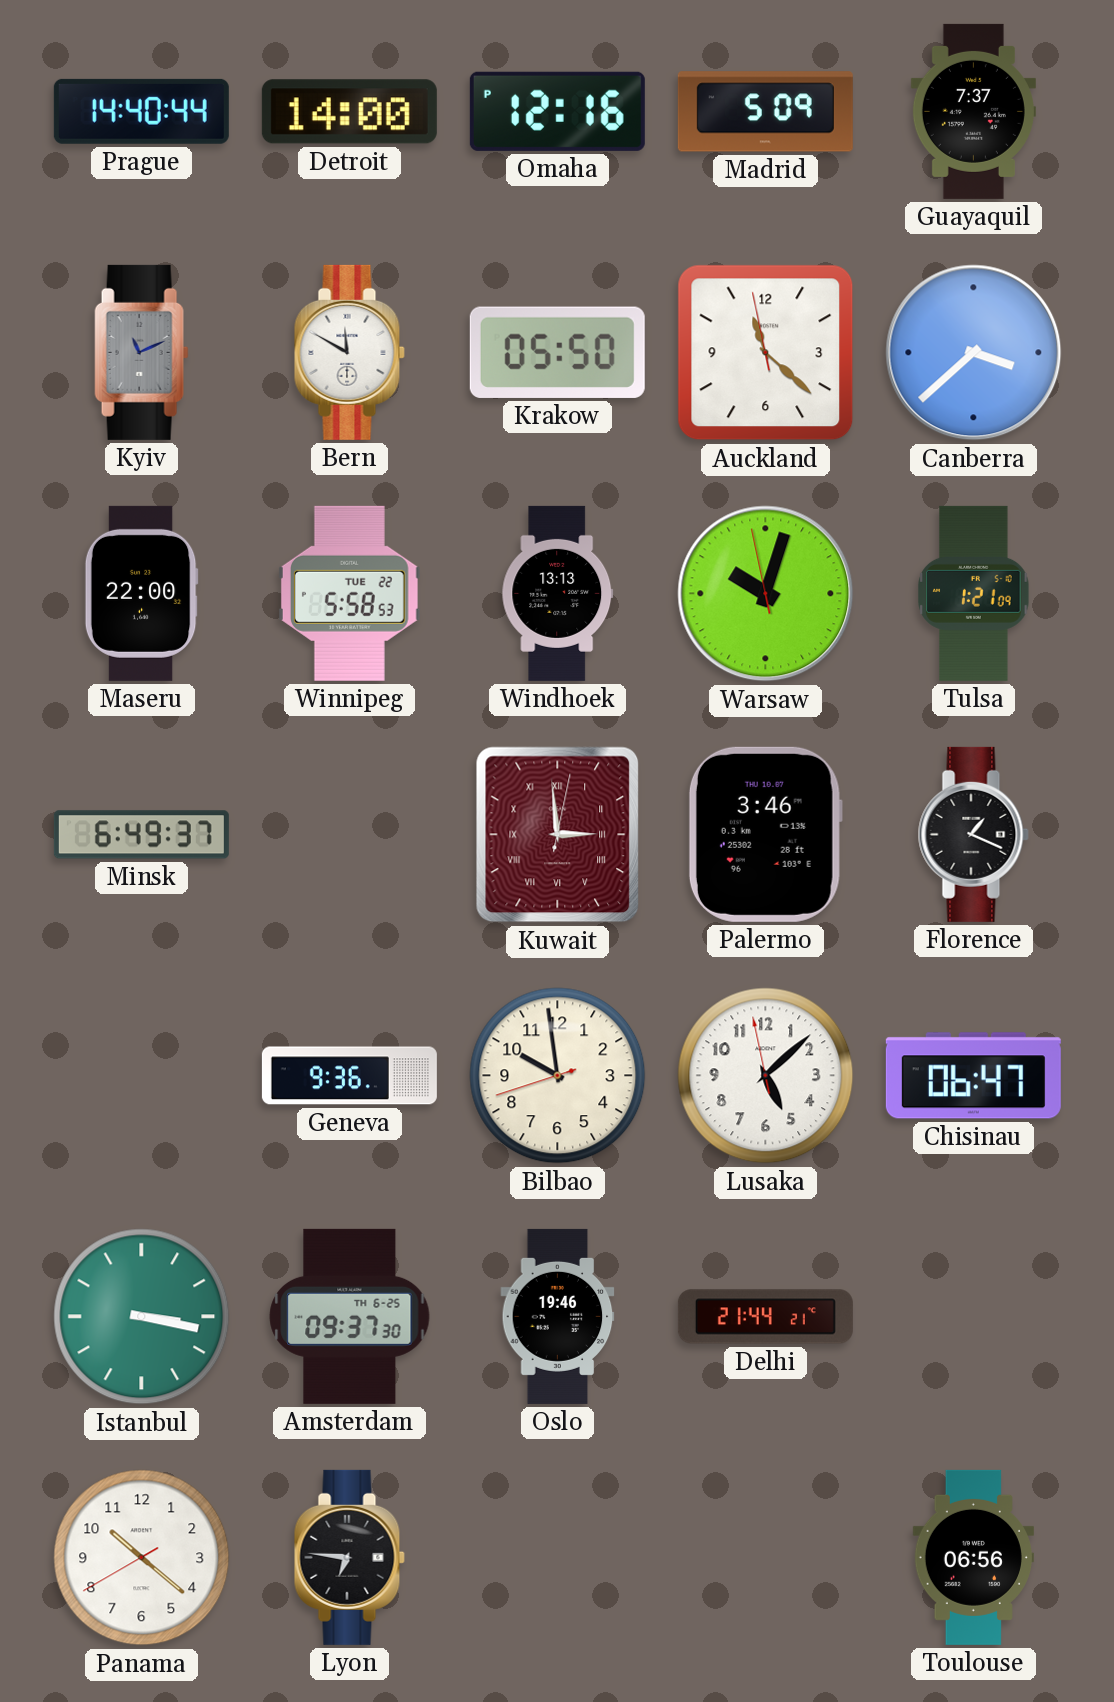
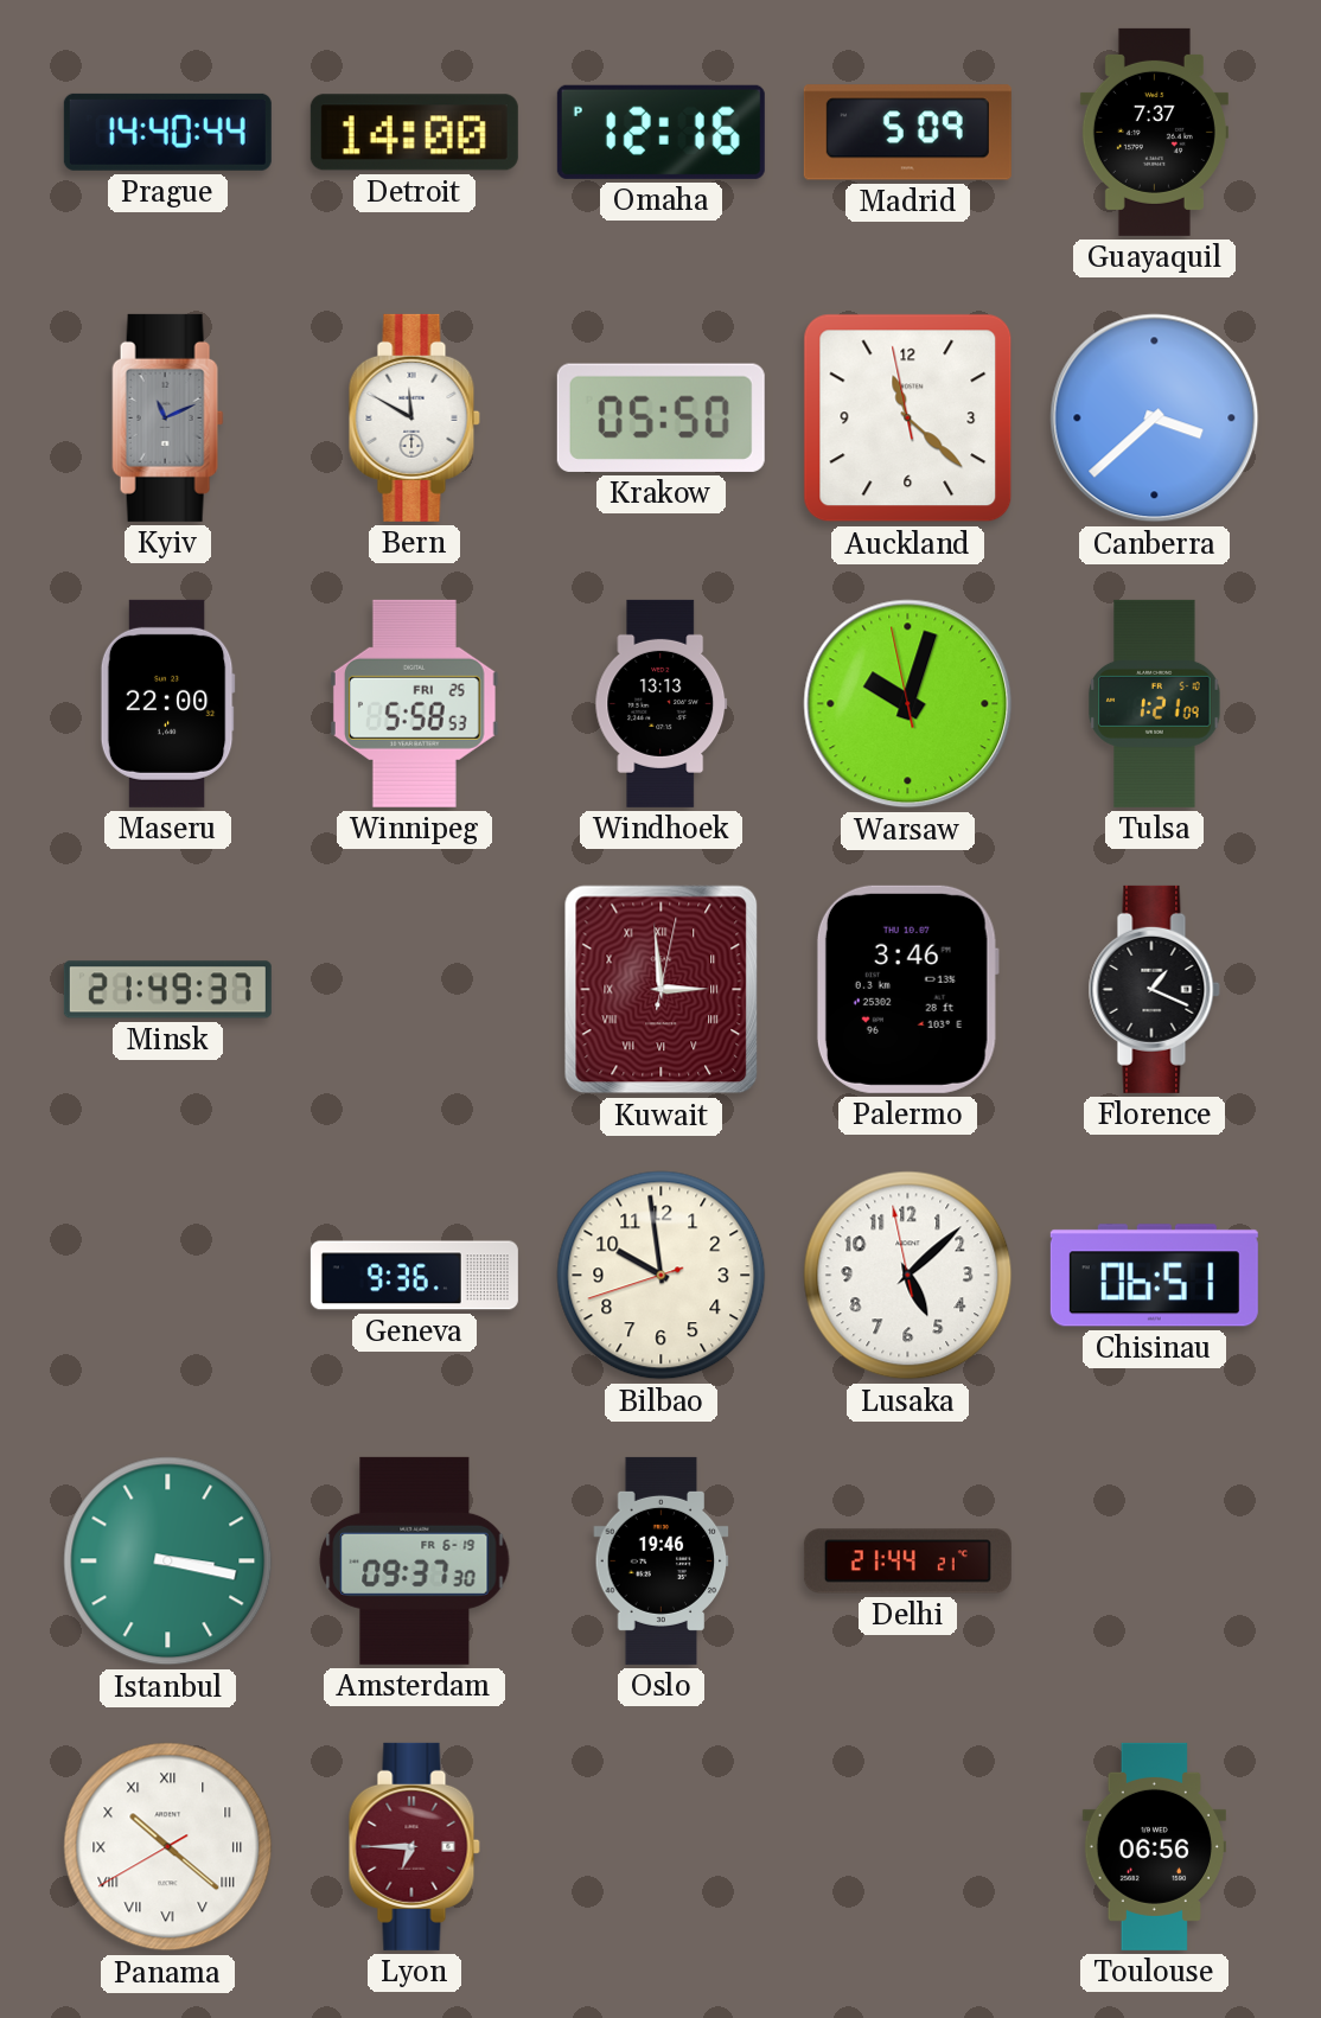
Winnipeg date: TUE 22 -> FRI 25
Minsk: 6:49 -> 21:49
Chisinau: 06:47 -> 06:51
Amsterdam date: TH 6-25 -> FR 6-19
Panama numerals: Arabic -> Roman
Lyon: 6:46 -> 6:45
Lyon dial: black -> burgundy
